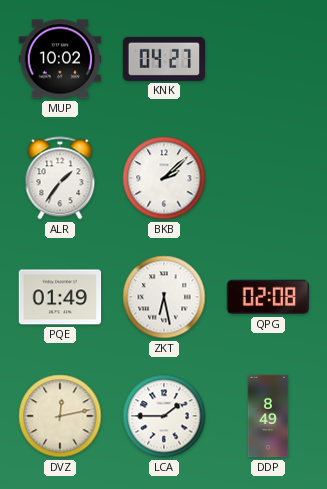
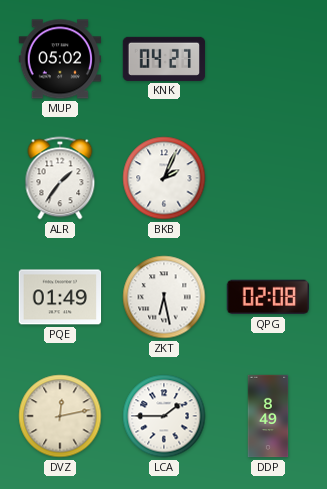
MUP: 10:02 -> 05:02
BKB: 2:08 -> 2:04
